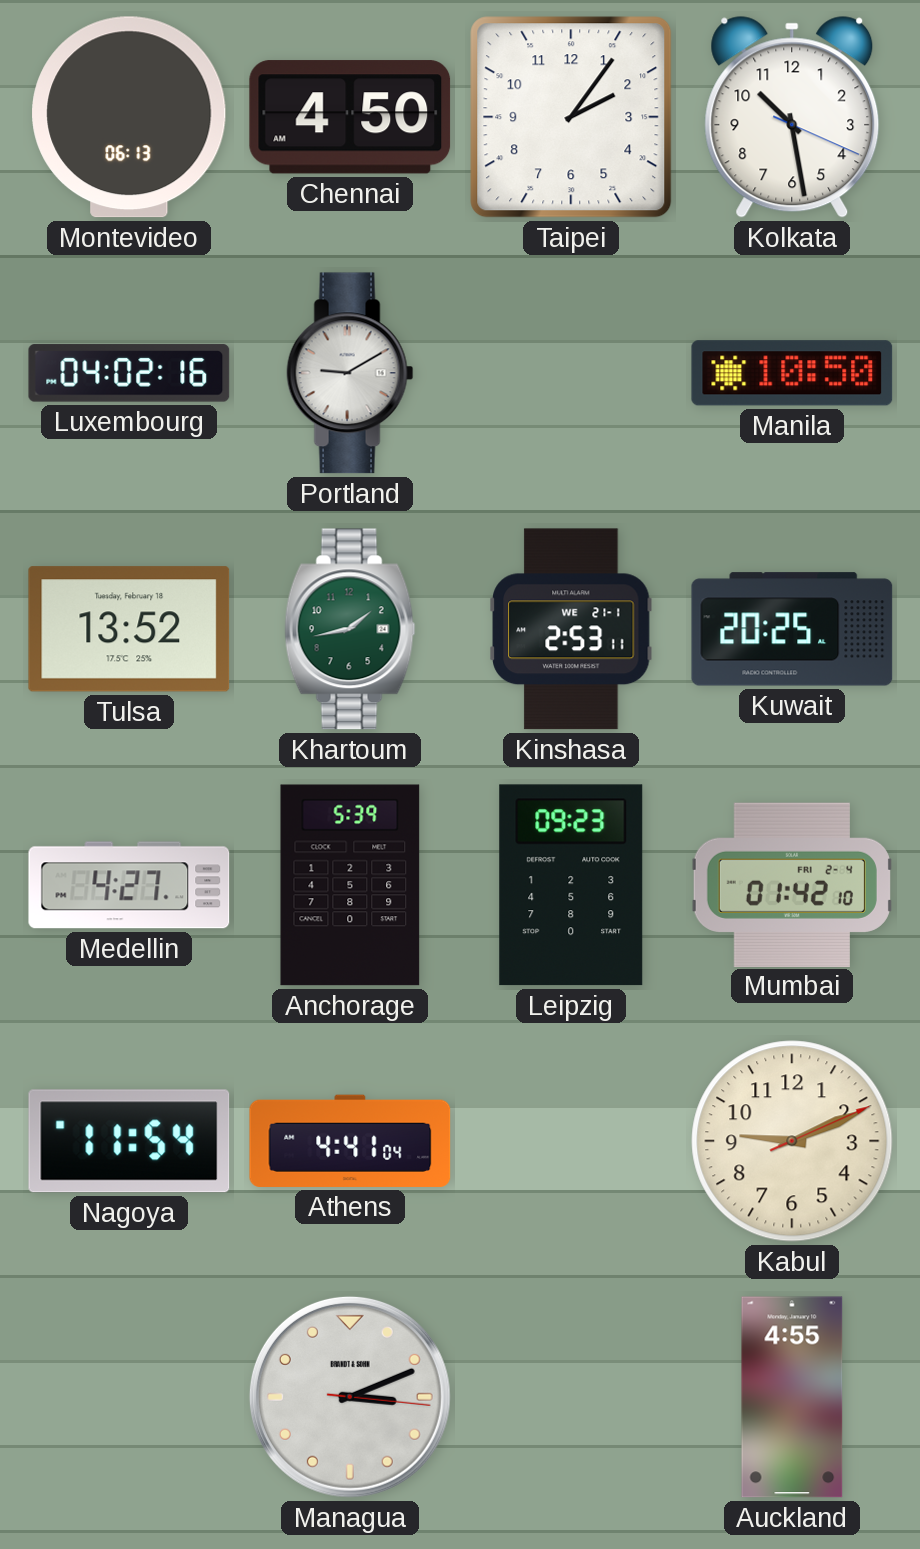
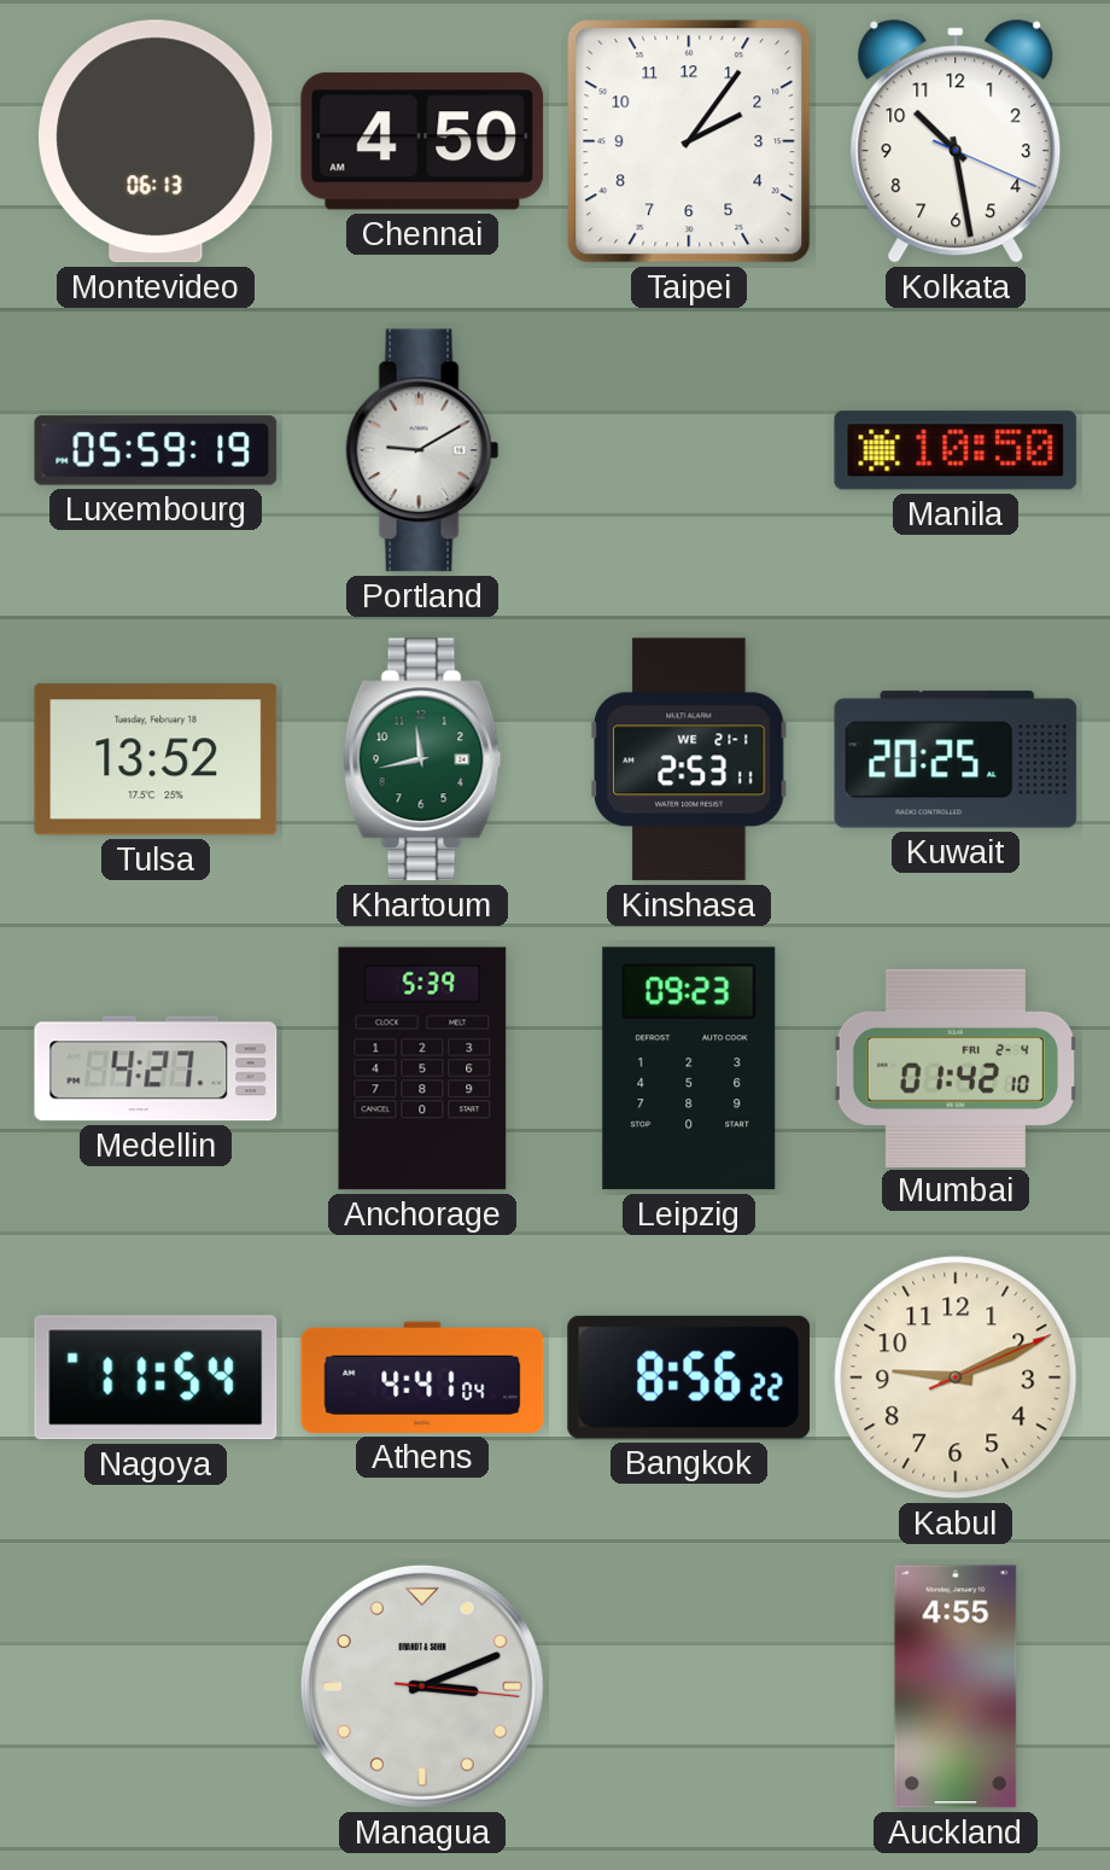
Luxembourg: 04:02 -> 05:59
Khartoum: 1:43 -> 11:43
Bangkok: none -> 8:56
